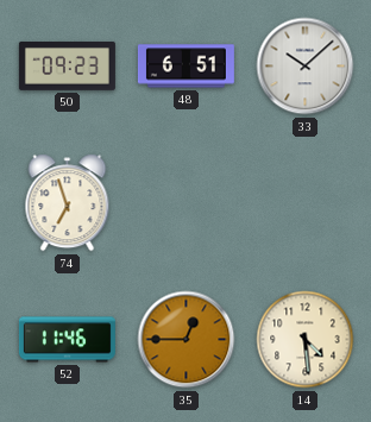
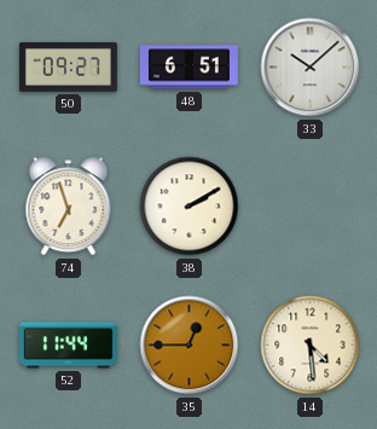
50: 09:23 -> 09:27
38: none -> 2:10
52: 11:46 -> 11:44
